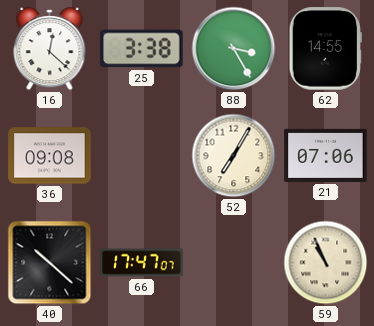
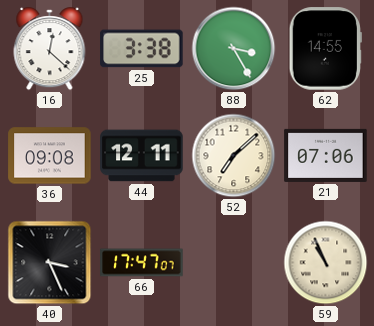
44: none -> 12:11
52: 7:05 -> 7:08
40: 10:22 -> 3:26
